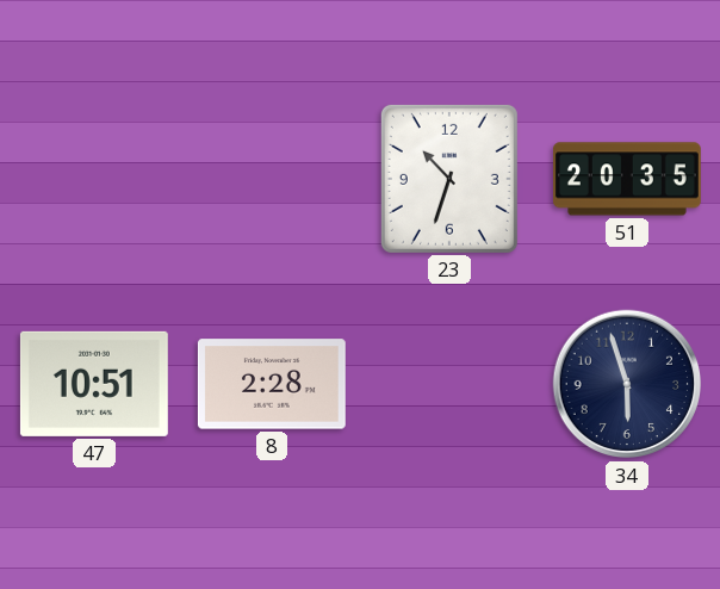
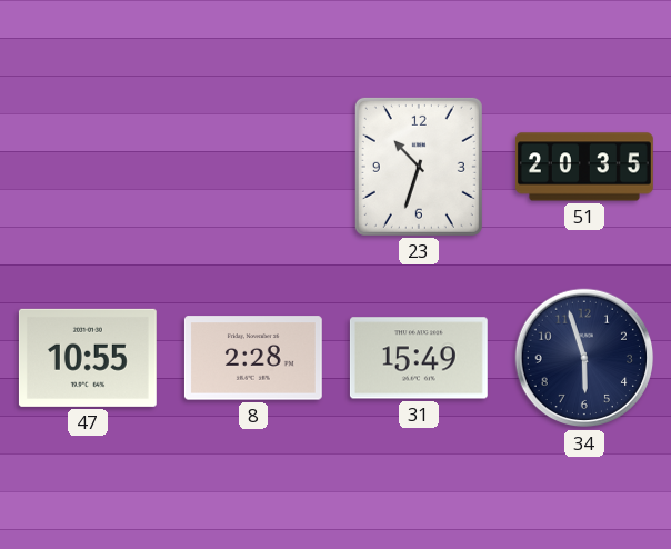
47: 10:51 -> 10:55
31: none -> 15:49
